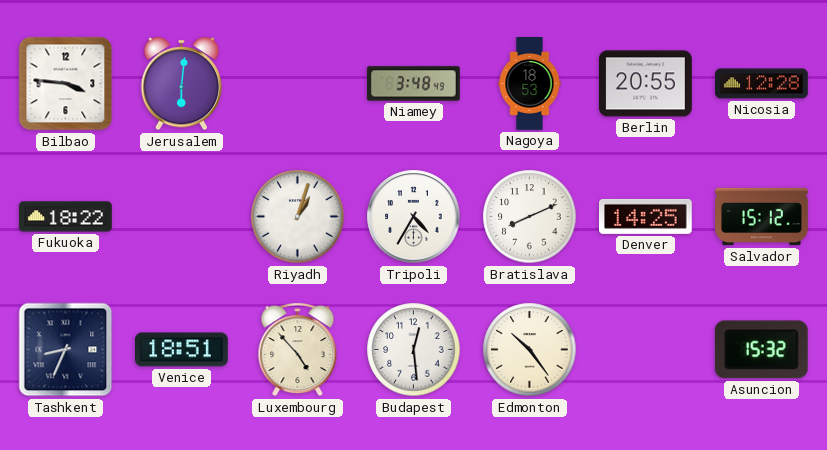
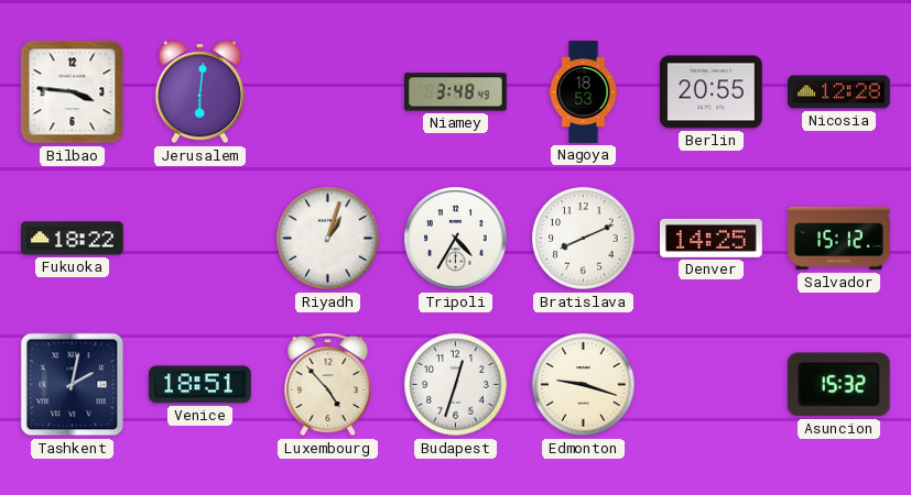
Tashkent: 8:34 -> 2:02
Budapest: 12:29 -> 12:33
Edmonton: 10:24 -> 9:18
